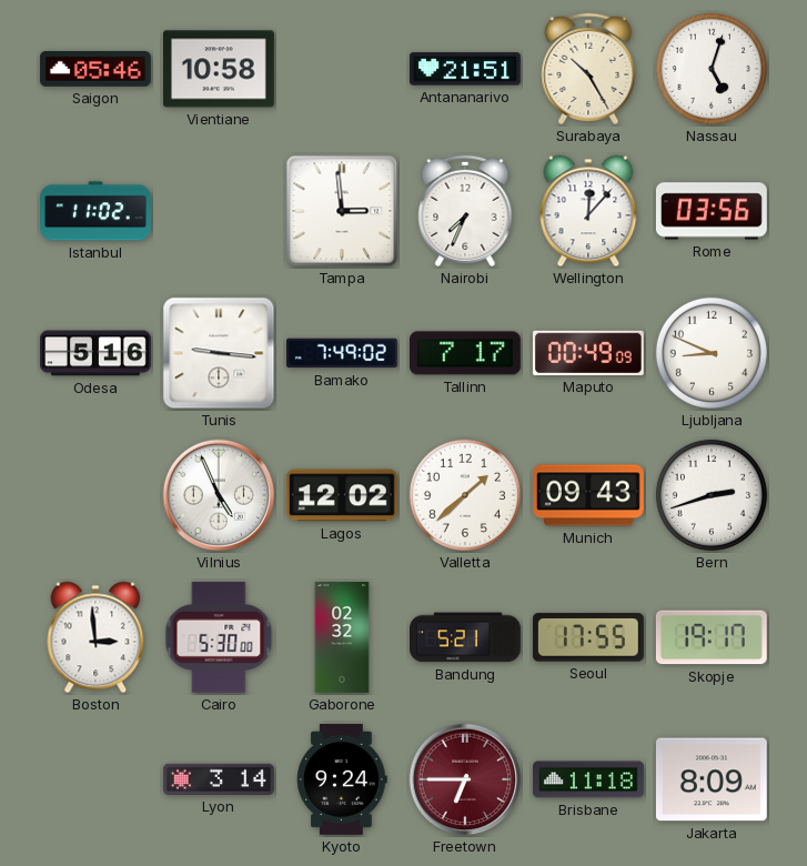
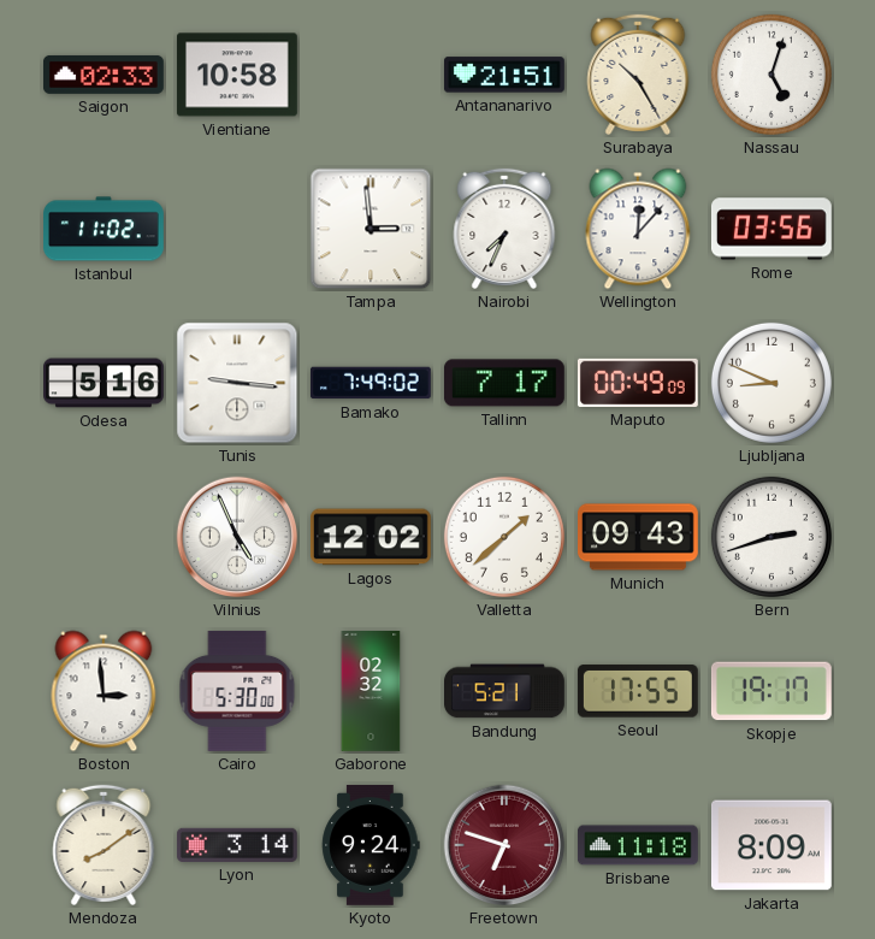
Saigon: 05:46 -> 02:33
Mendoza: none -> 8:09
Freetown: 6:45 -> 6:48
